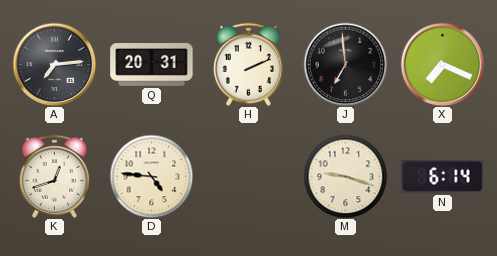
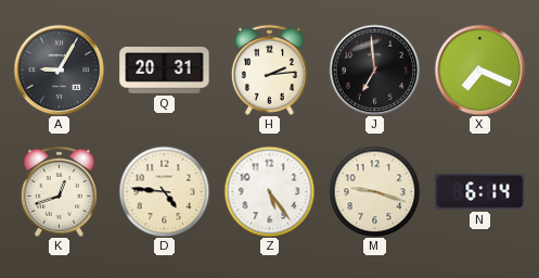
A: 7:14 -> 9:05
H: 2:11 -> 2:14
Z: none -> 5:24
